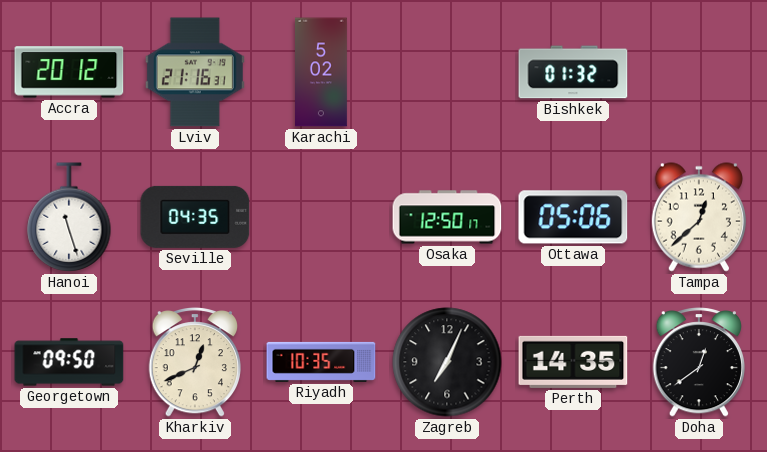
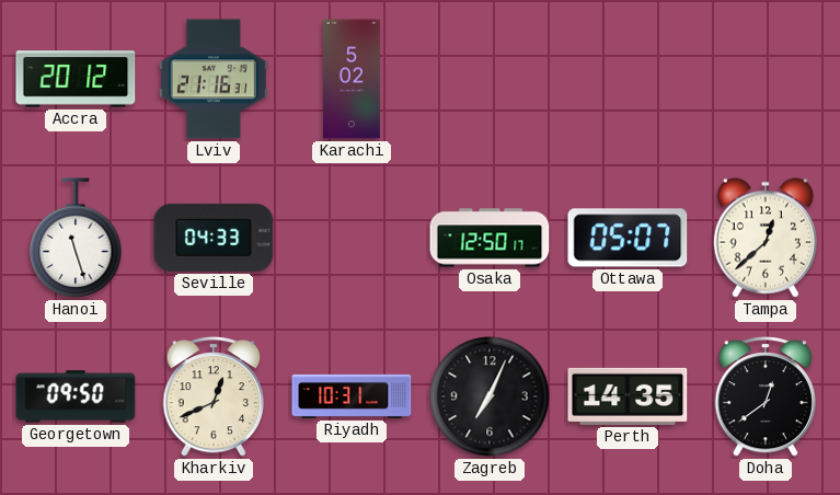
Bishkek: 01:32 -> none
Seville: 04:35 -> 04:33
Ottawa: 05:06 -> 05:07
Riyadh: 10:35 -> 10:31
